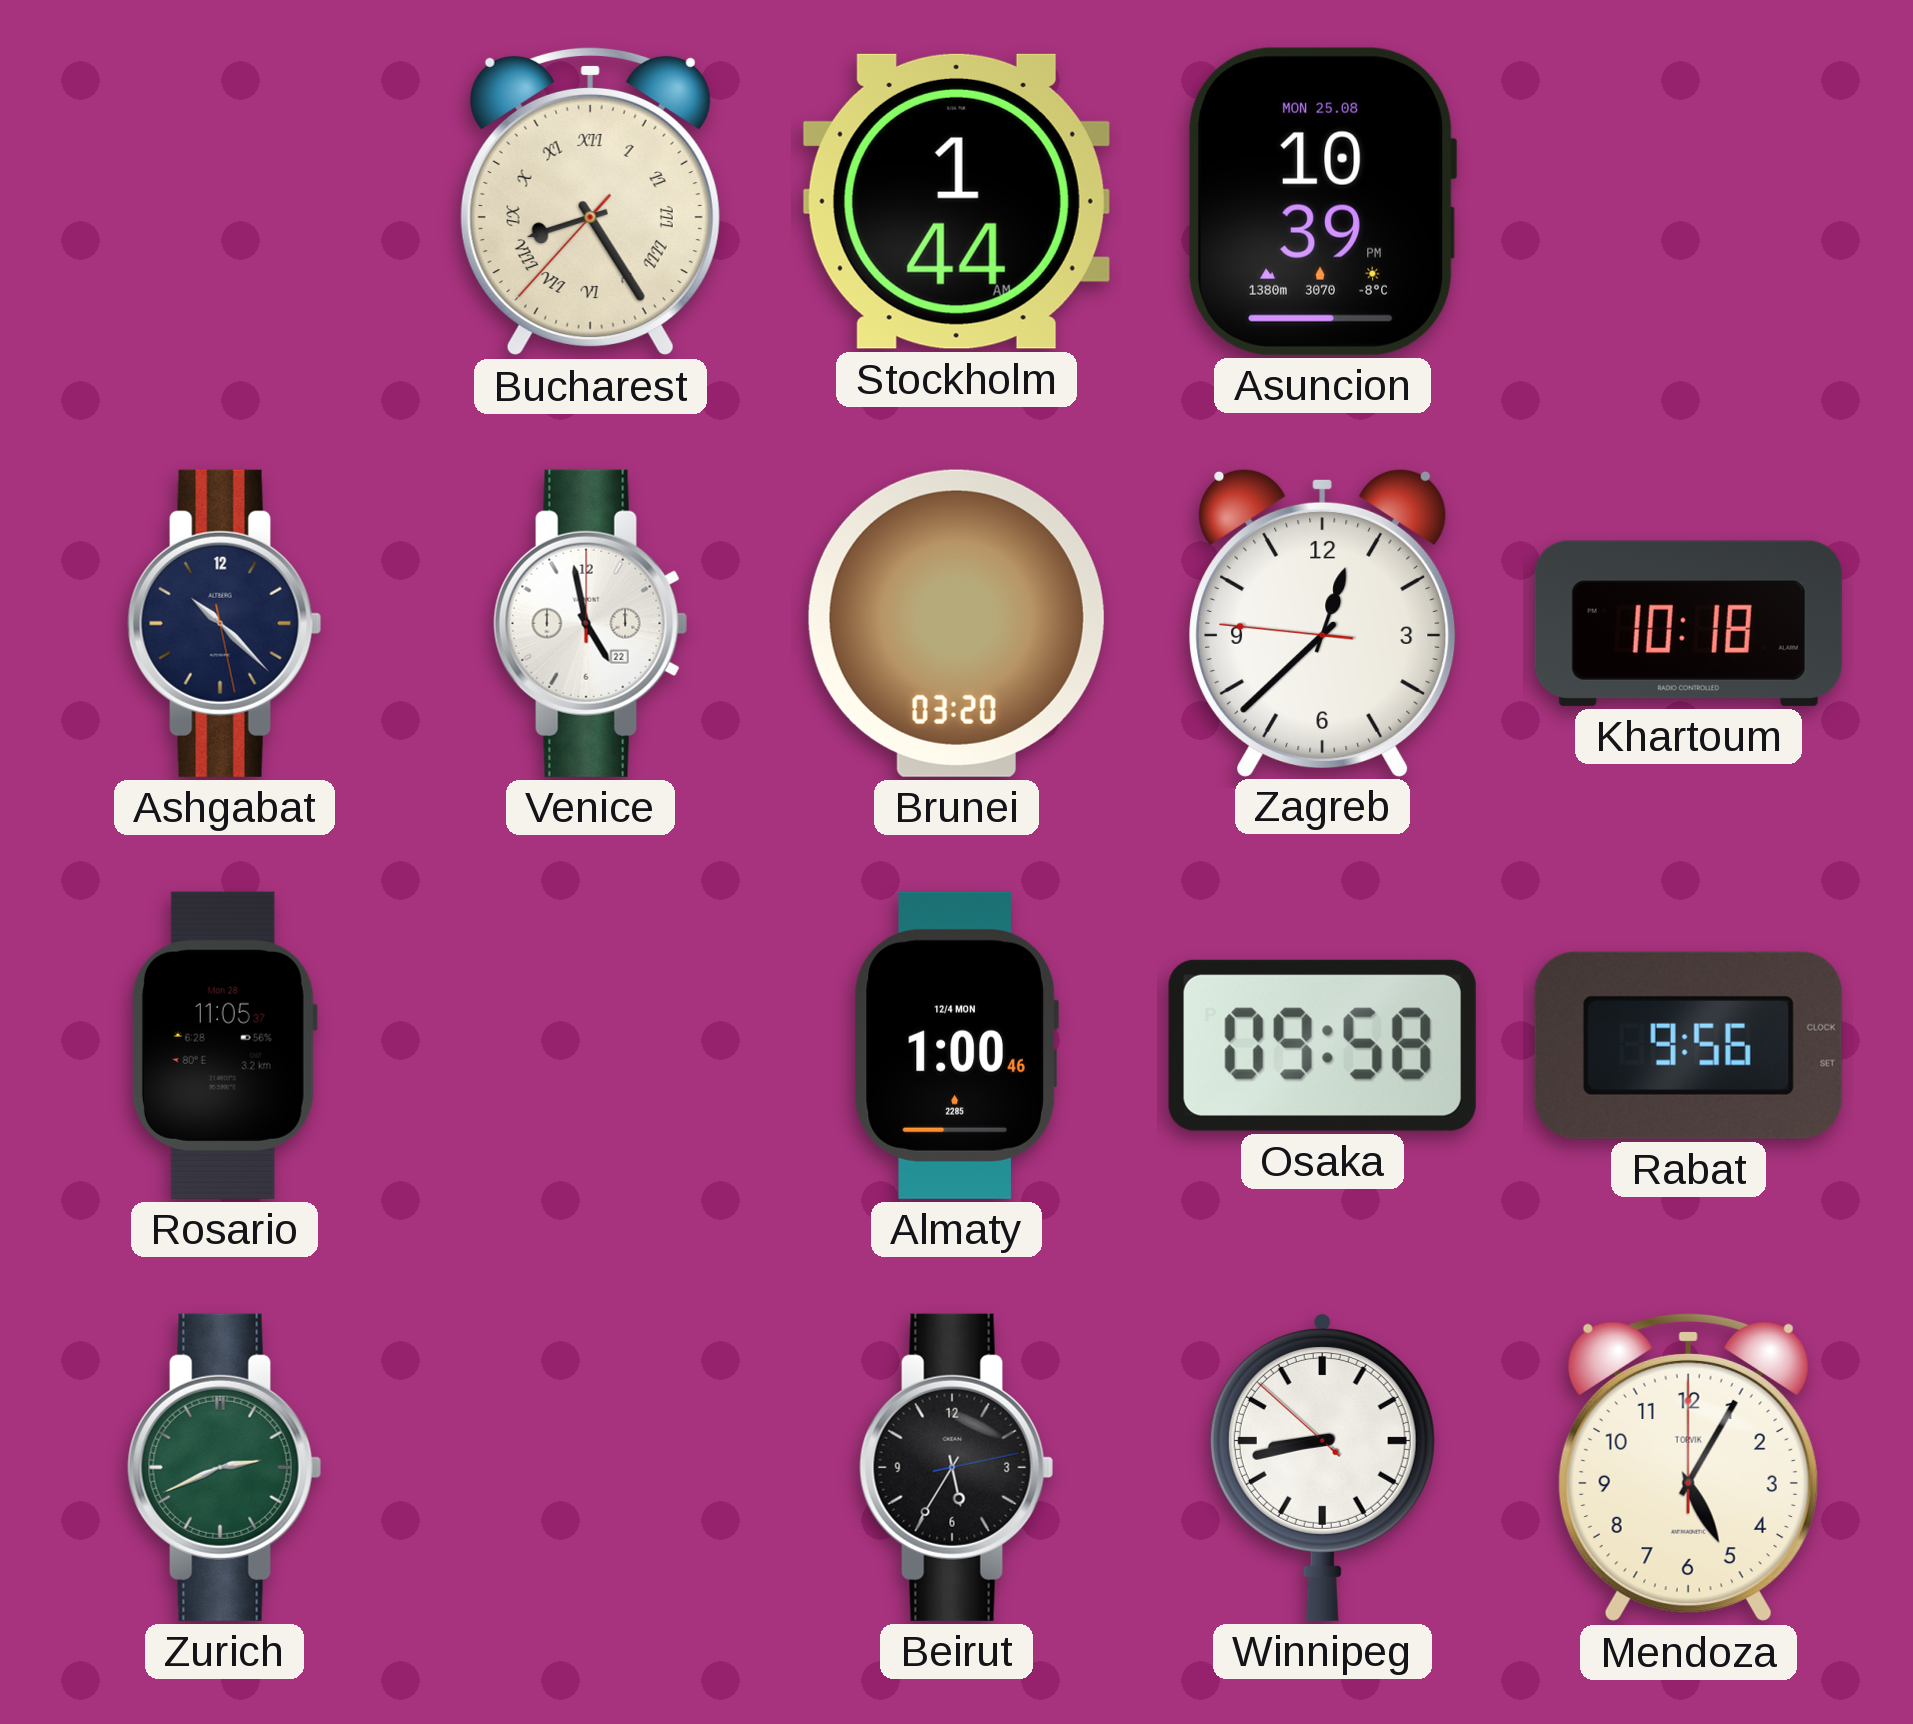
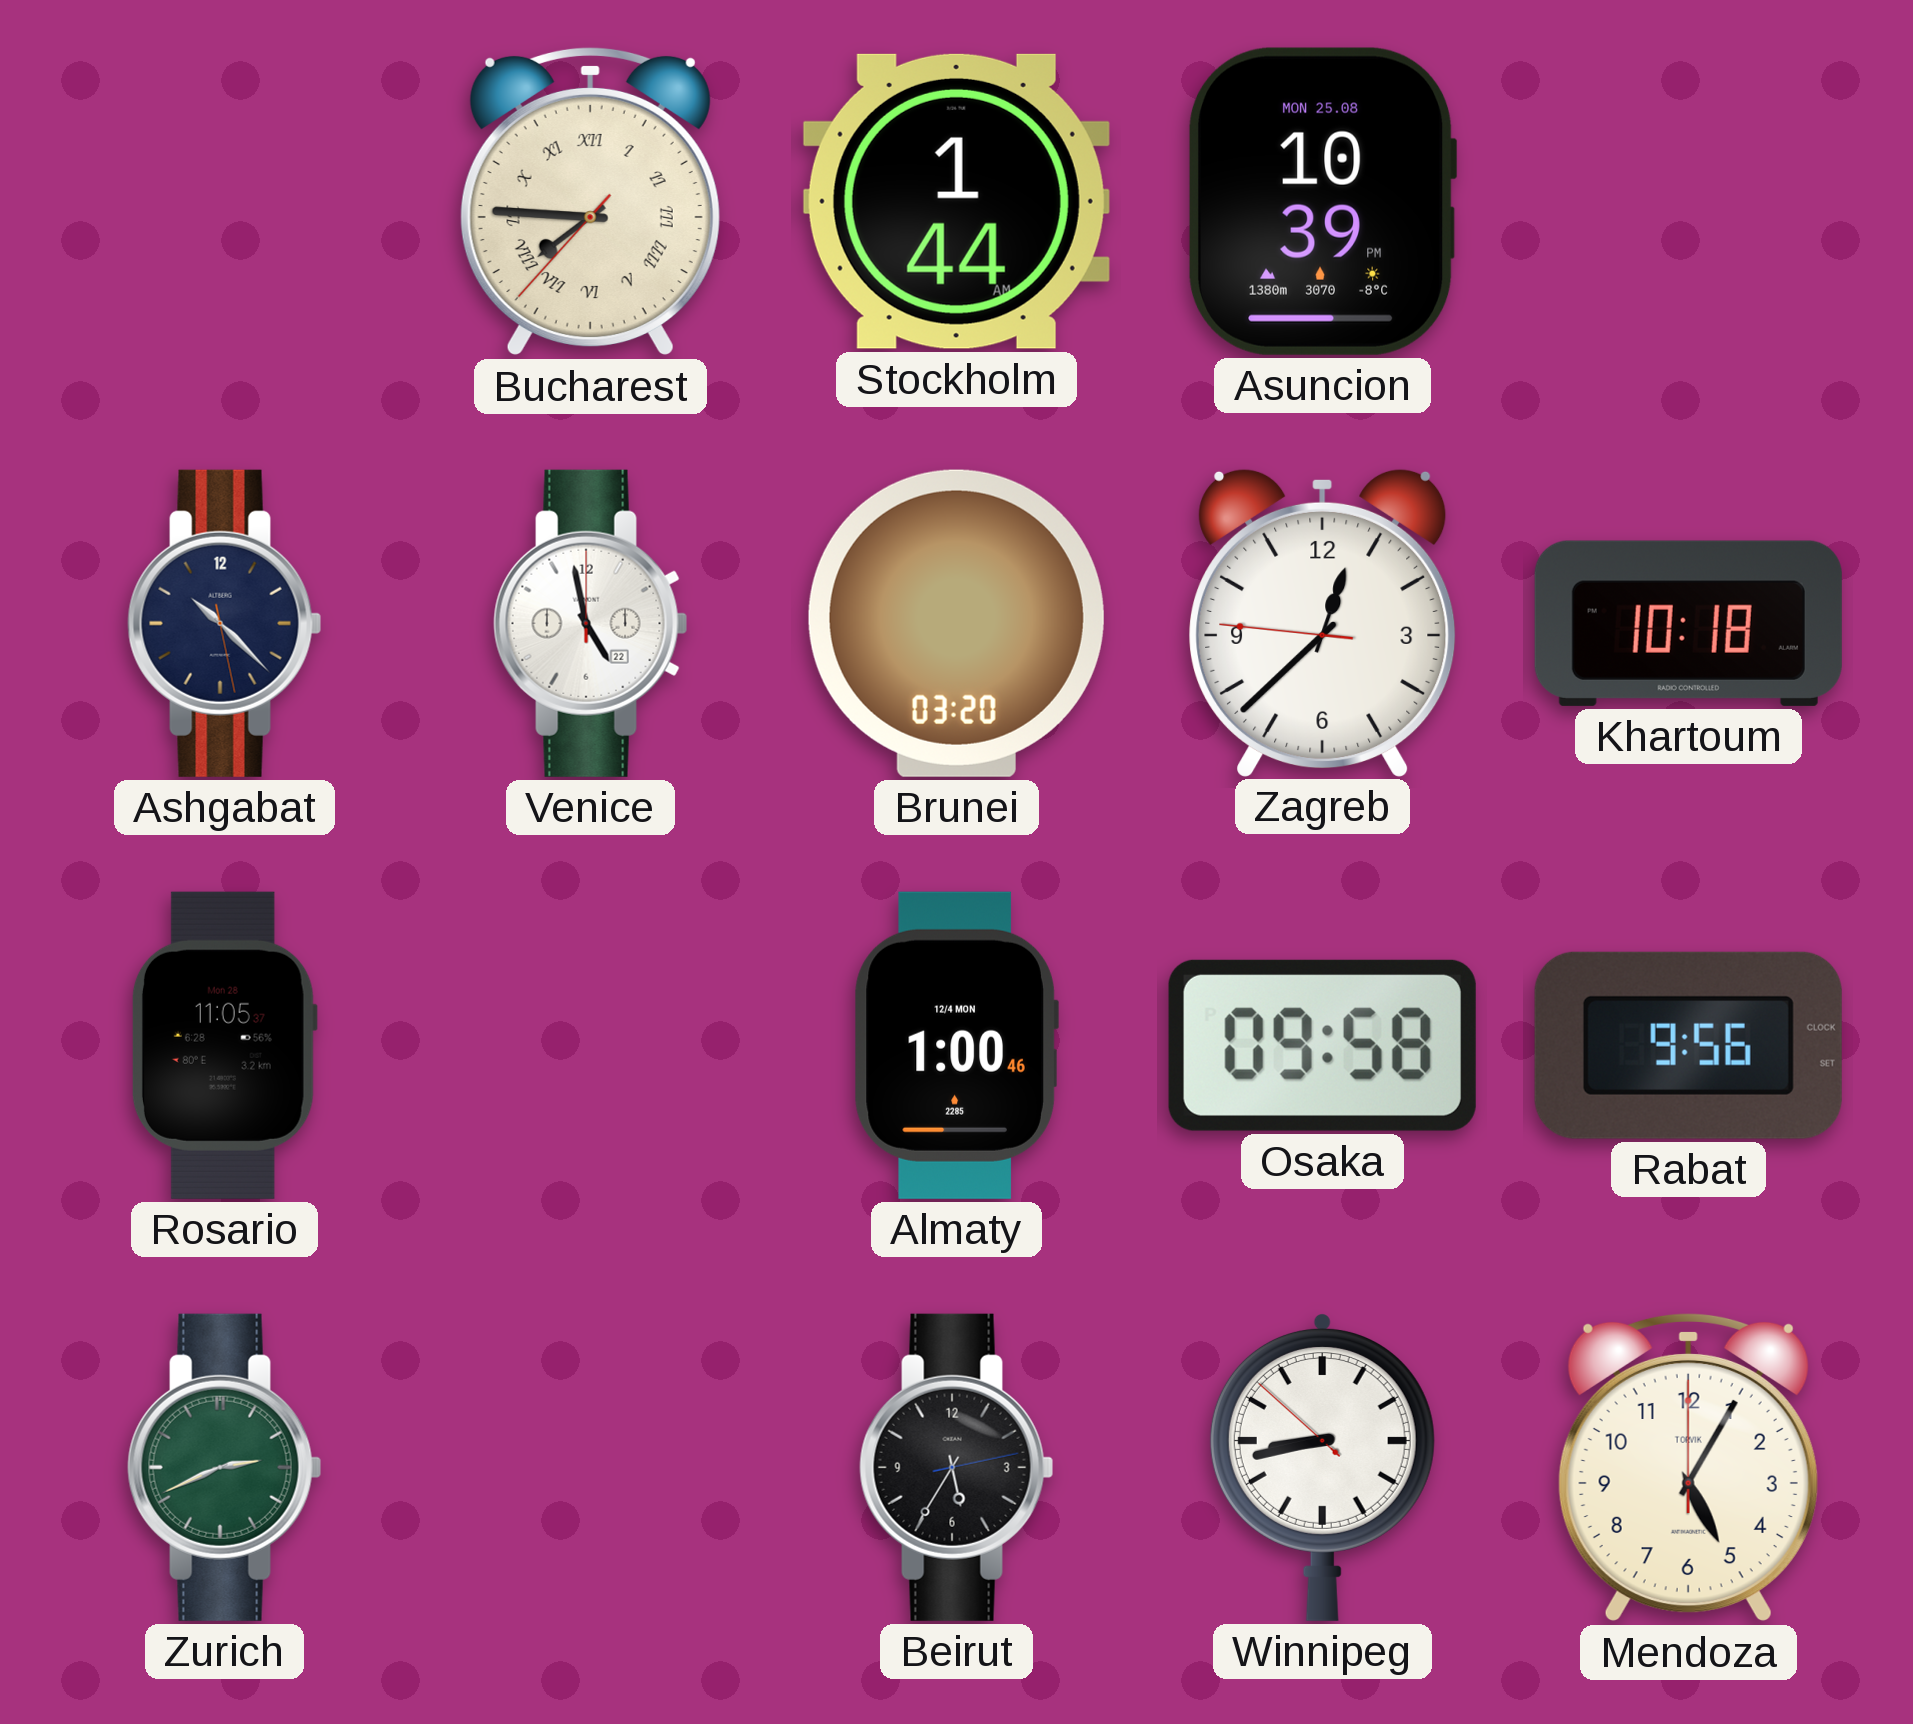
Bucharest: 8:24 -> 7:45
